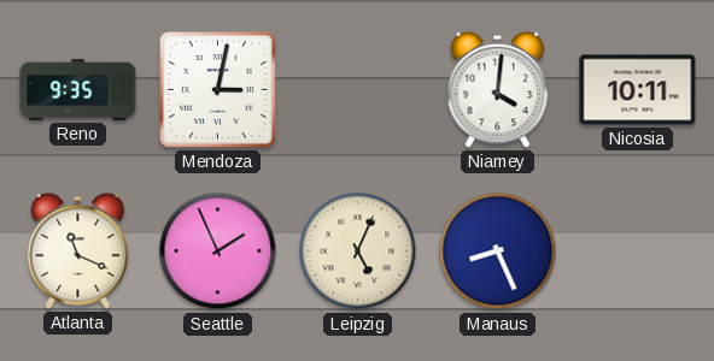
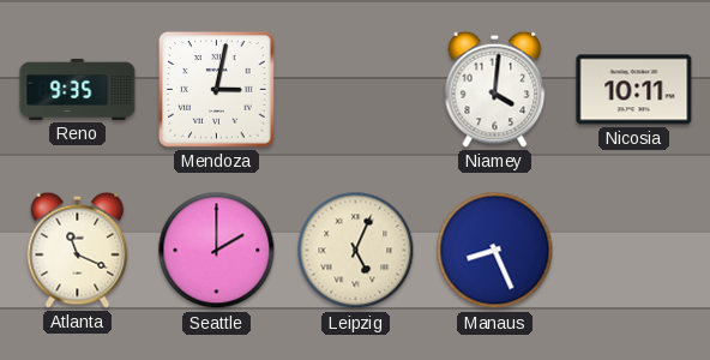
Seattle: 1:56 -> 2:00
